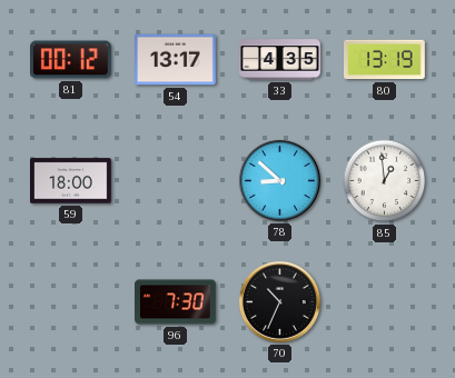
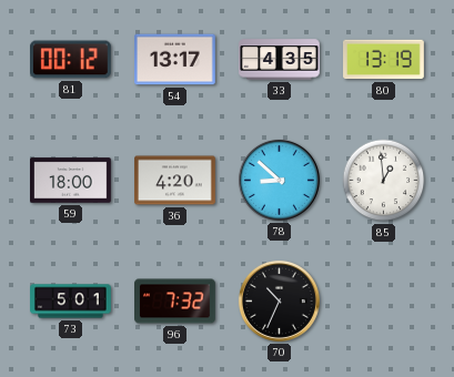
36: none -> 4:20
73: none -> 5:01
96: 7:30 -> 7:32
